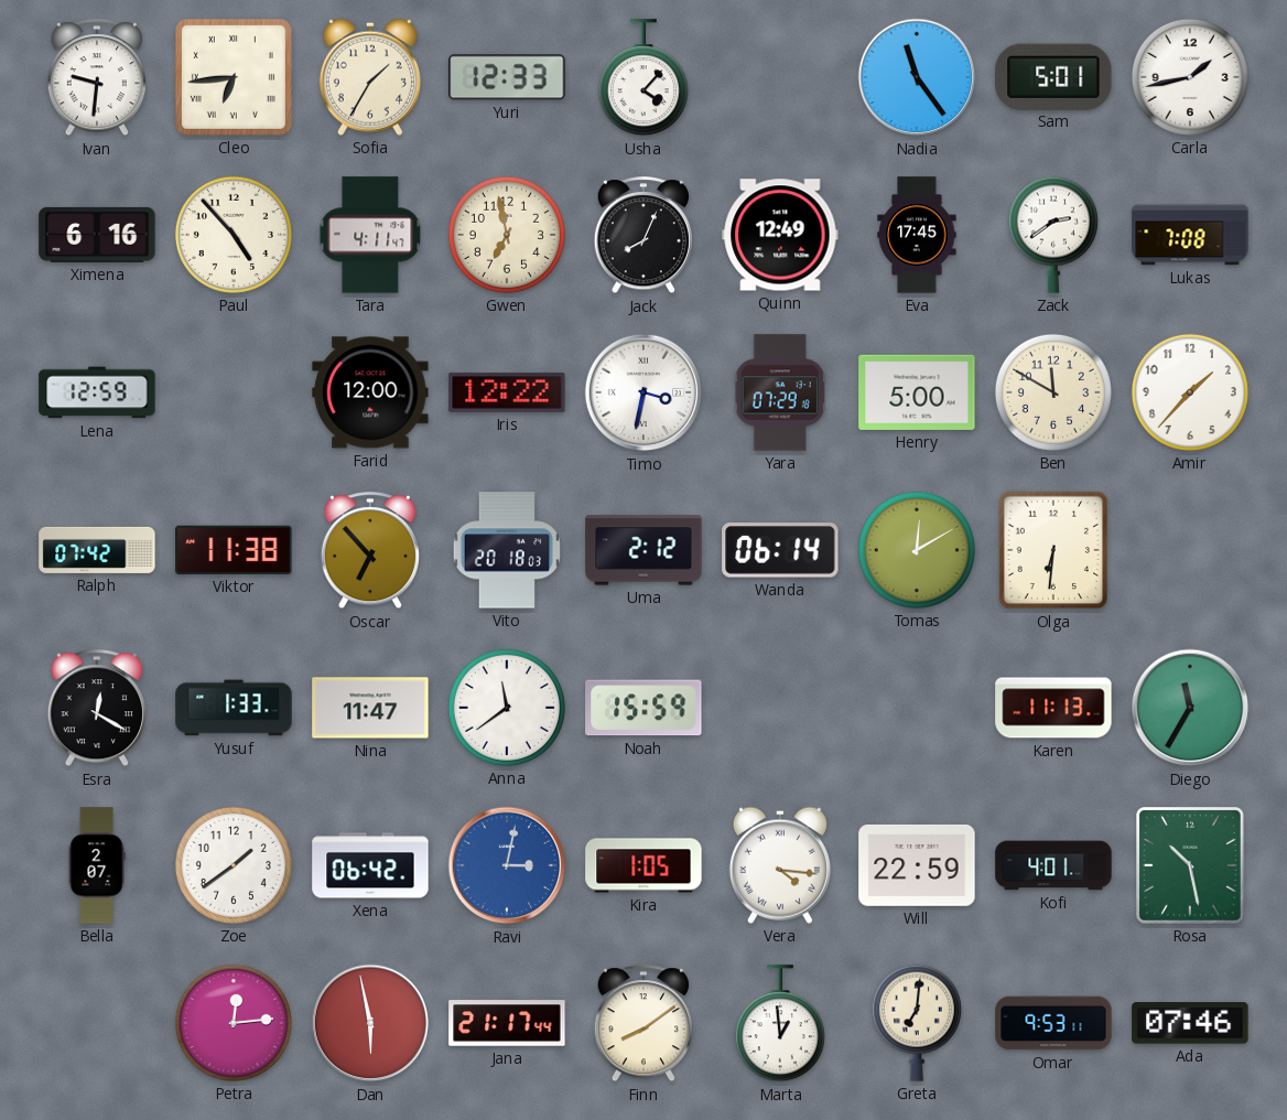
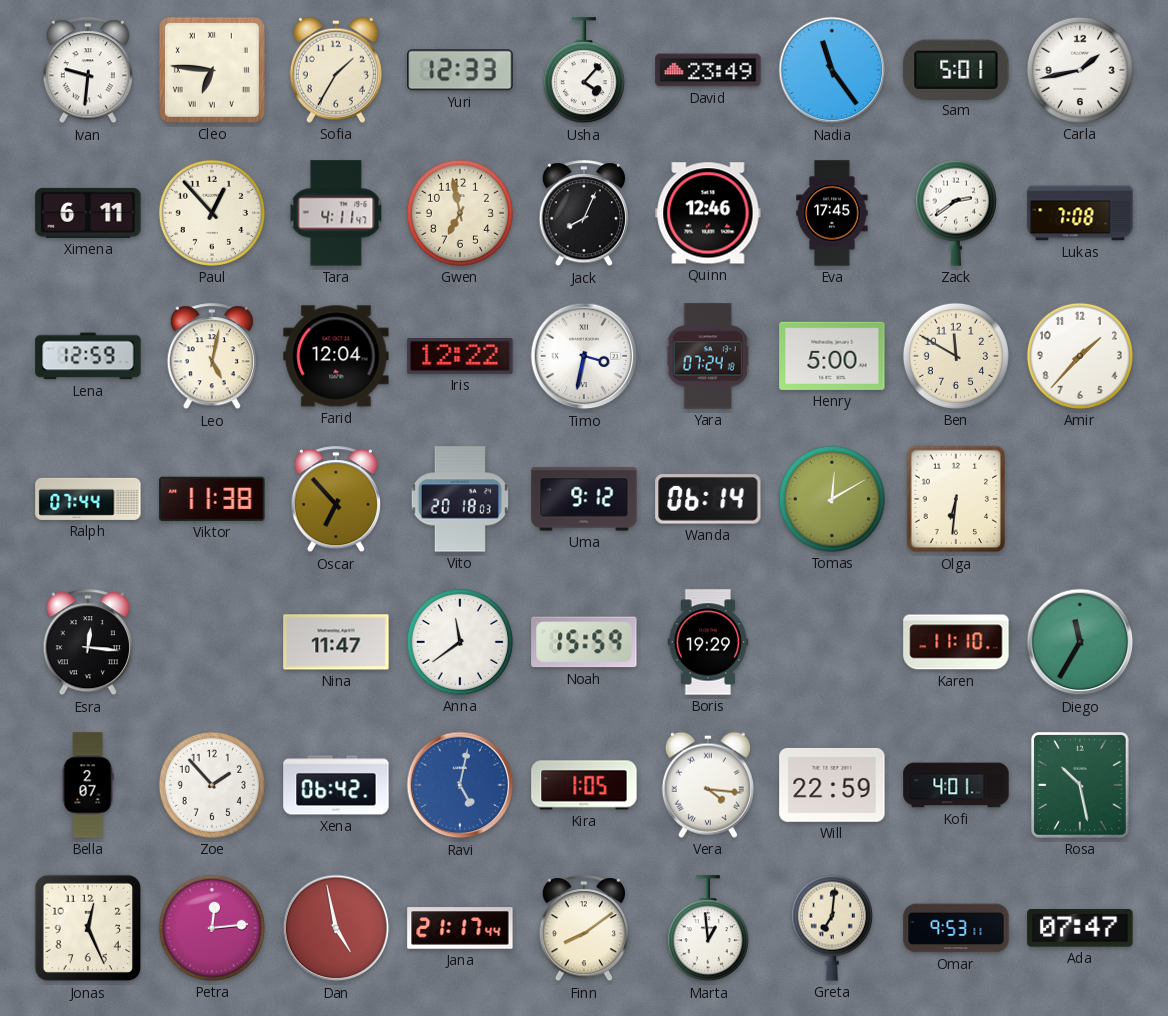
Cleo: 6:44 -> 6:46
David: none -> 23:49
Ximena: 6:16 -> 6:11
Paul: 4:53 -> 12:53
Quinn: 12:49 -> 12:46
Leo: none -> 5:02
Farid: 12:00 -> 12:04
Yara: 07:29 -> 07:24
Ralph: 07:42 -> 07:44
Uma: 2:12 -> 9:12
Esra: 12:20 -> 12:16
Yusuf: 1:33 -> none
Boris: none -> 19:29
Karen: 11:13 -> 11:10
Zoe: 1:39 -> 1:53
Ravi: 3:02 -> 5:02
Jonas: none -> 12:26
Dan: 5:58 -> 4:58
Ada: 07:46 -> 07:47
